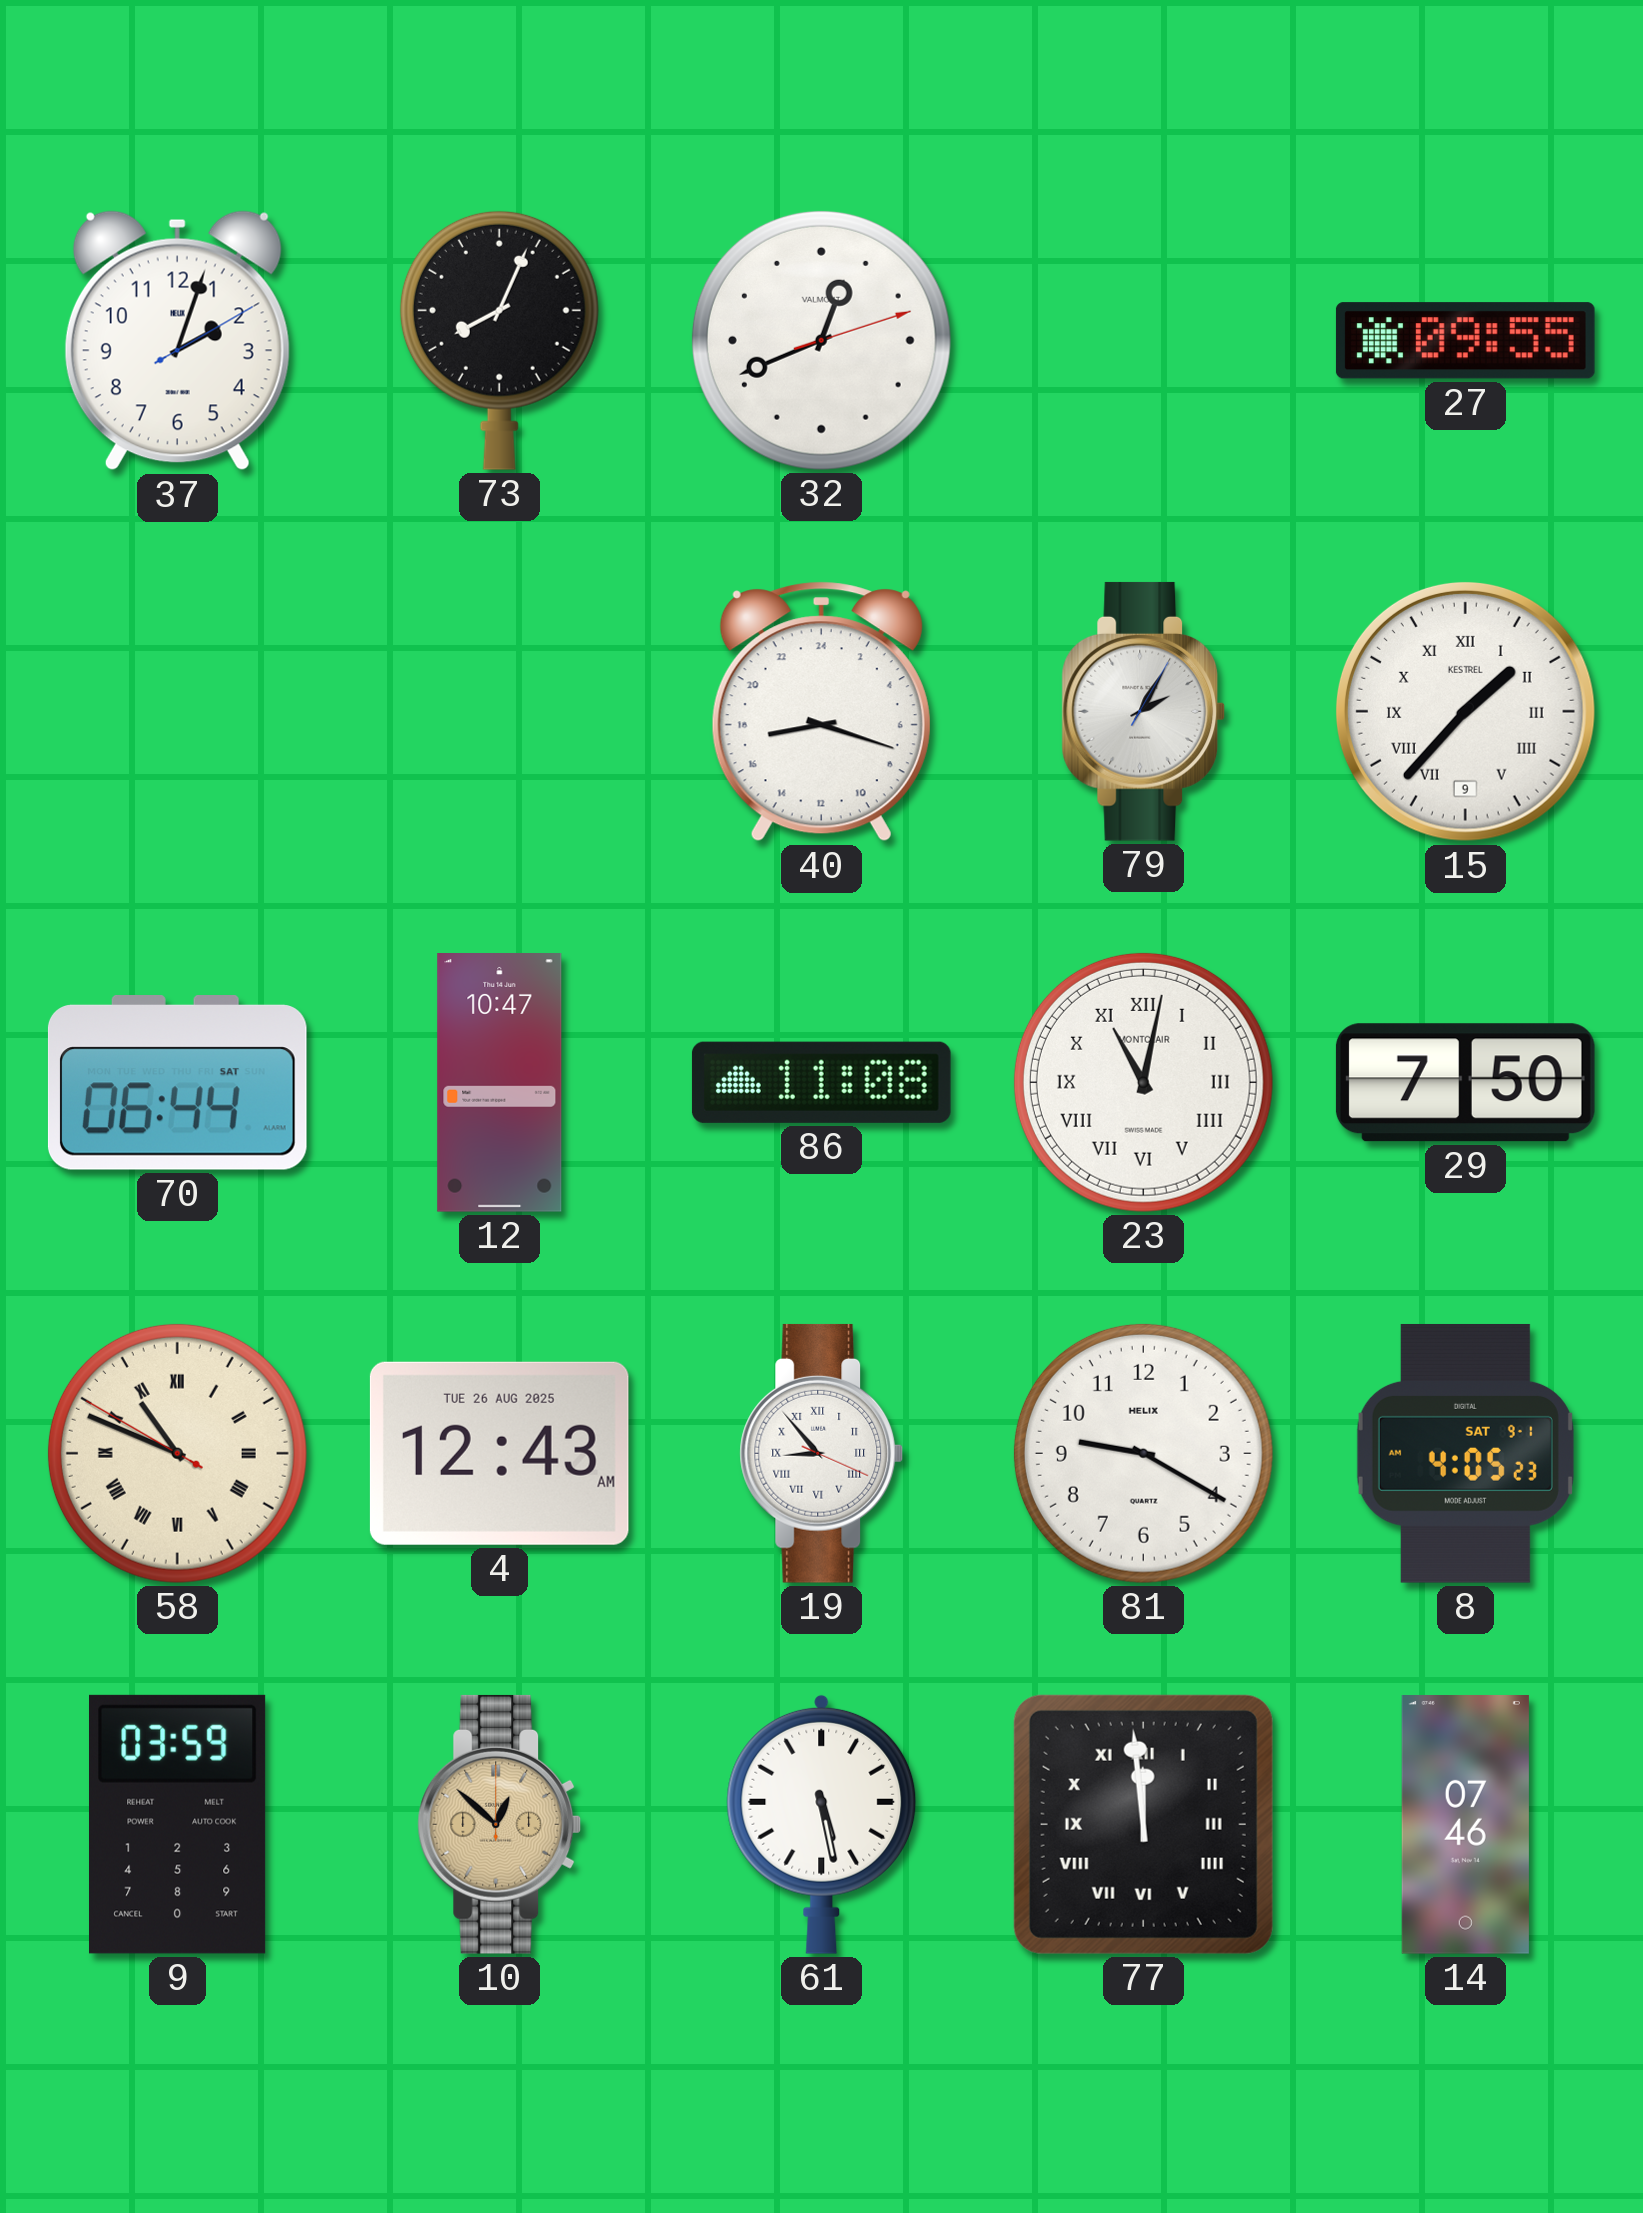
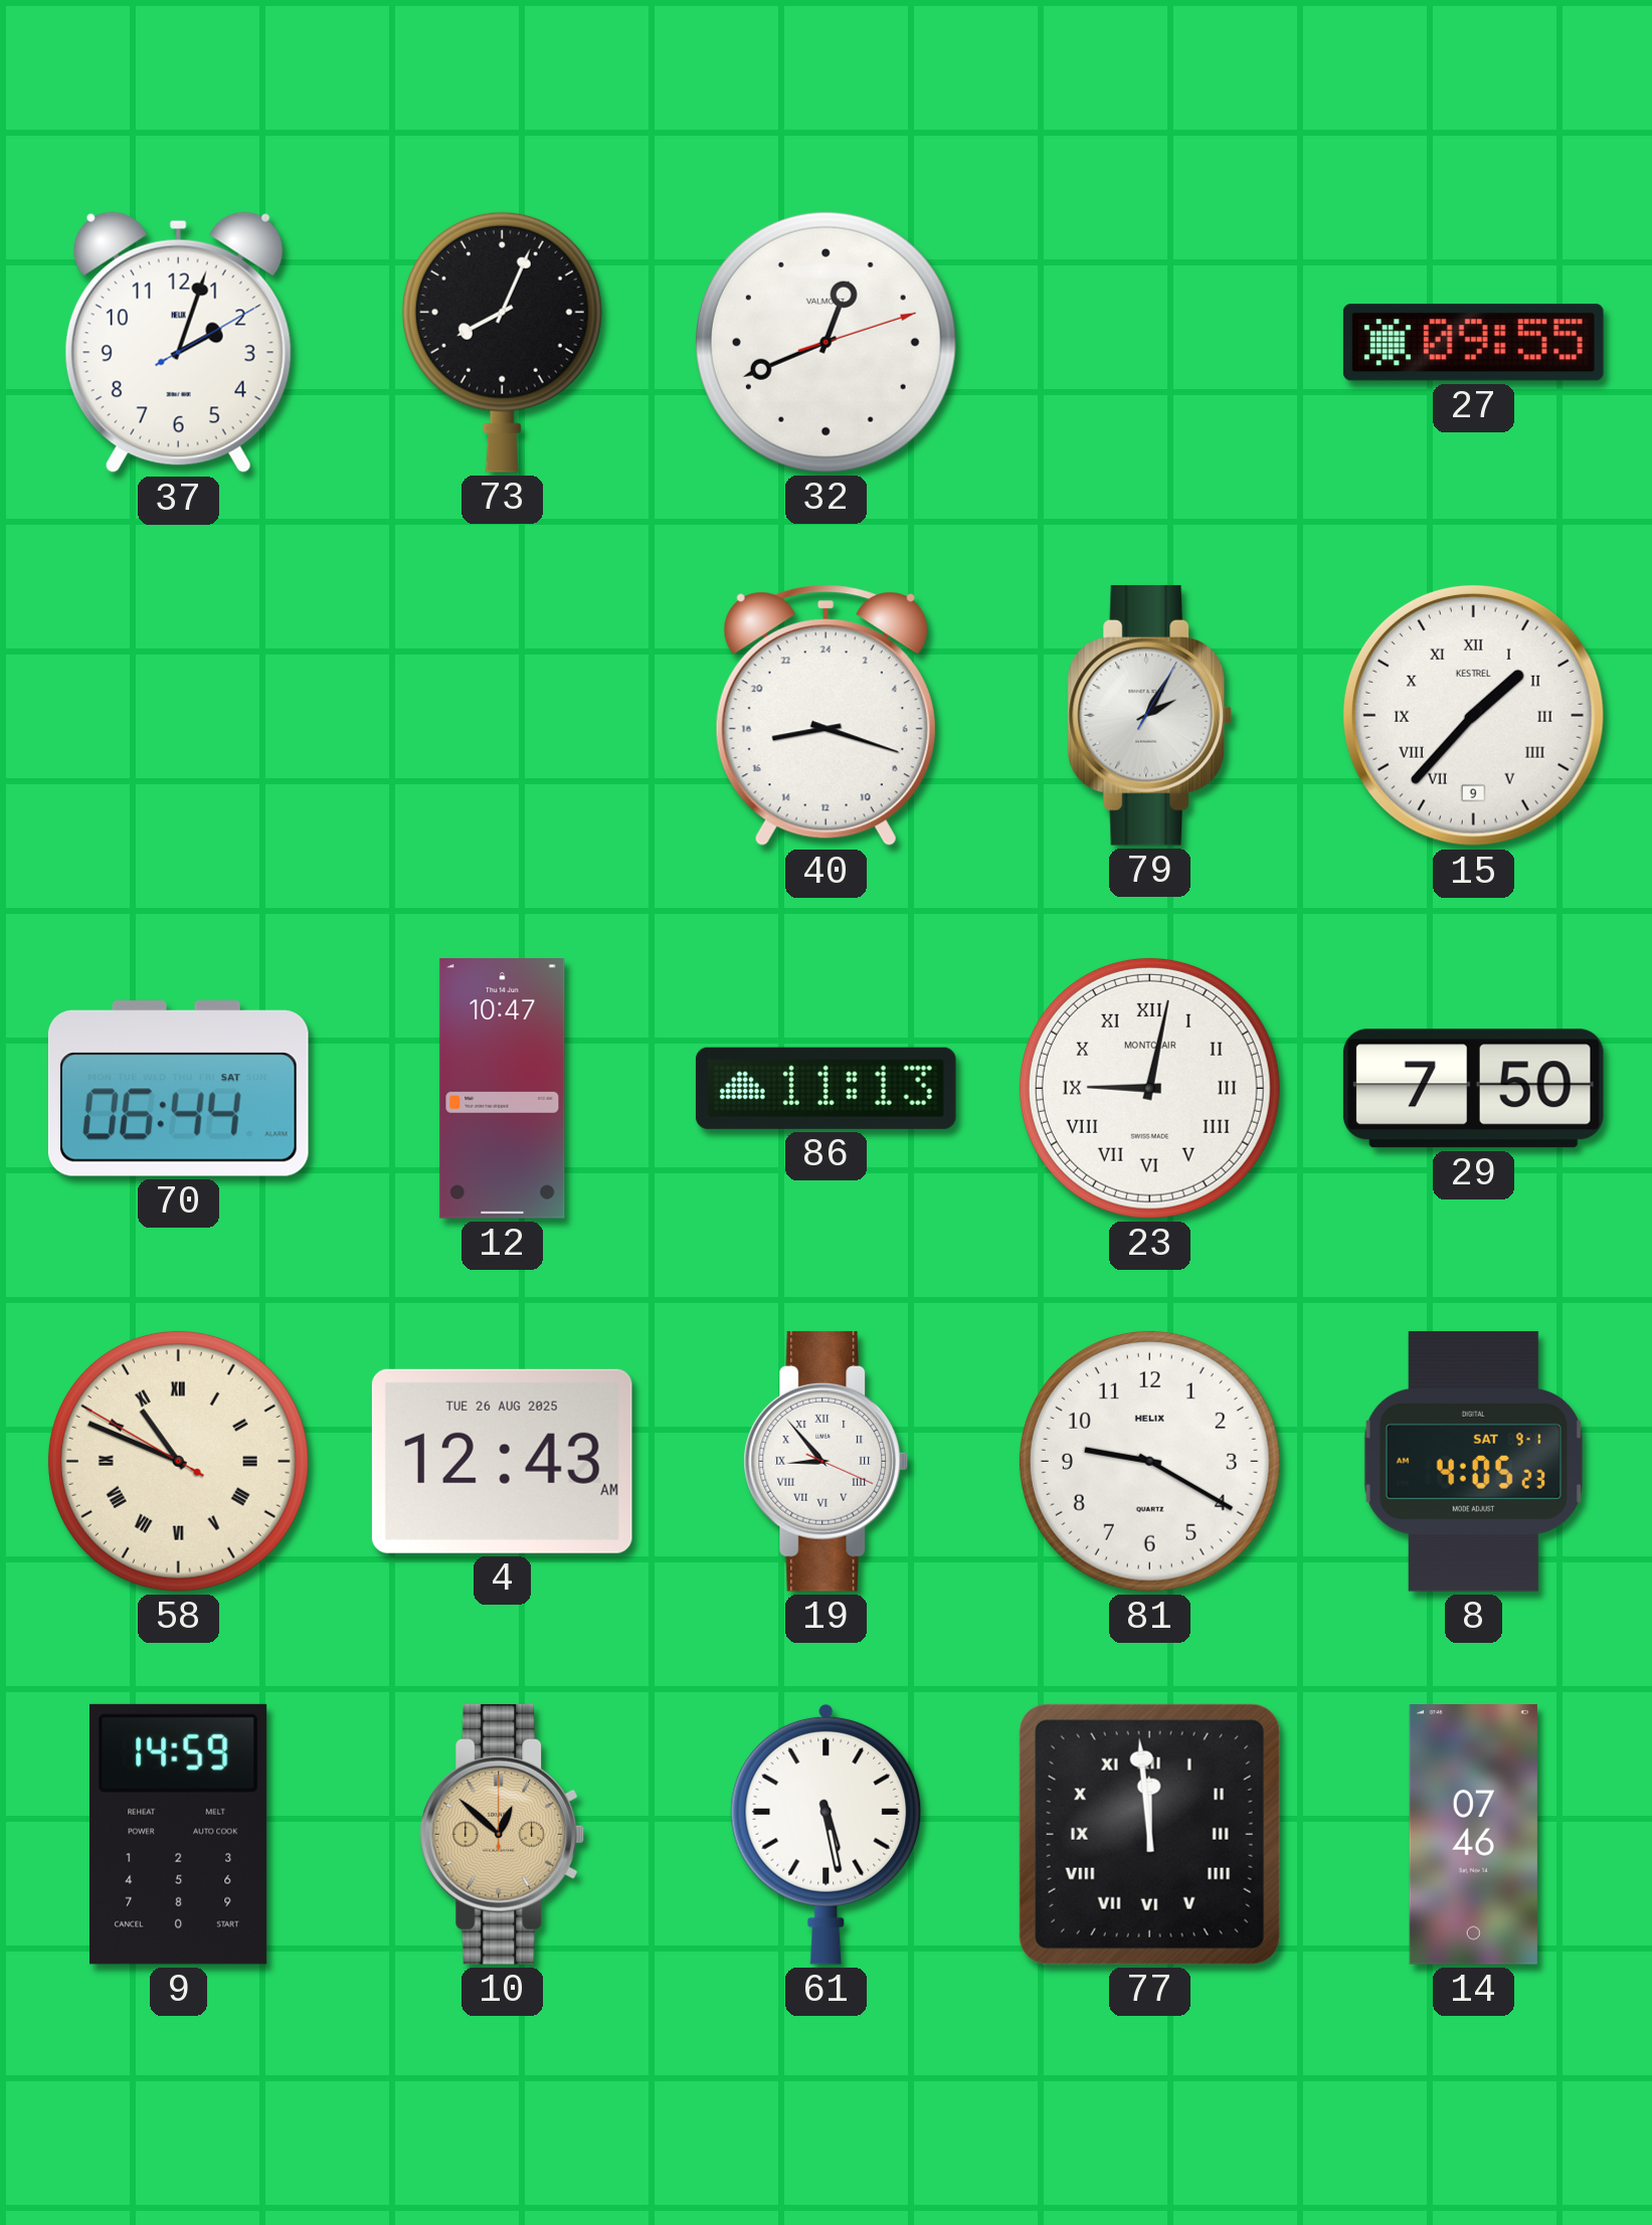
86: 11:08 -> 11:13
23: 11:02 -> 9:02
9: 03:59 -> 14:59
